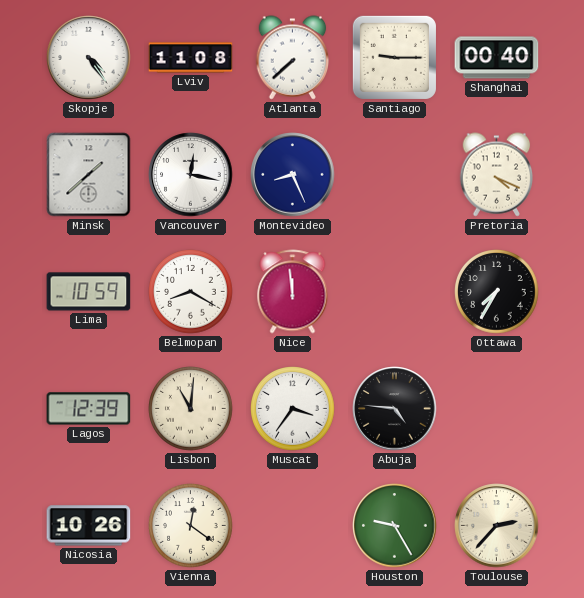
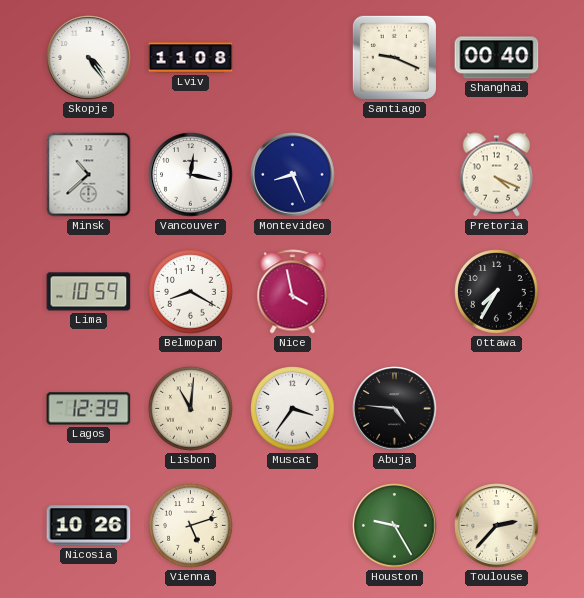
Atlanta: 7:38 -> none
Santiago: 9:15 -> 9:19
Minsk: 1:38 -> 10:38
Nice: 11:59 -> 3:58
Vienna: 12:21 -> 5:12
